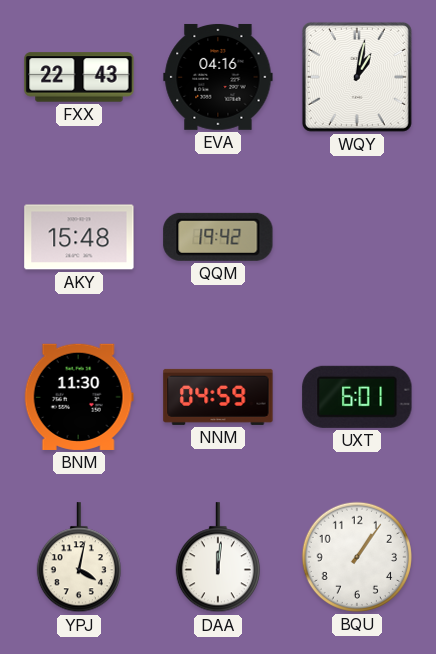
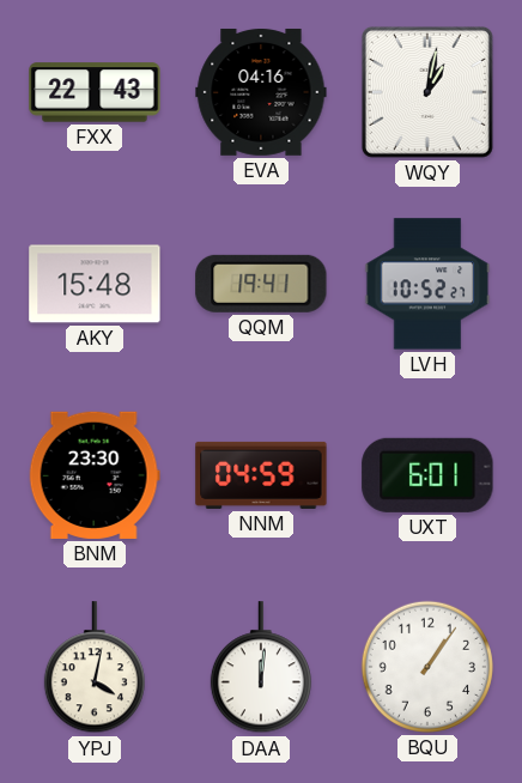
QQM: 19:42 -> 19:41
LVH: none -> 10:52
BNM: 11:30 -> 23:30
